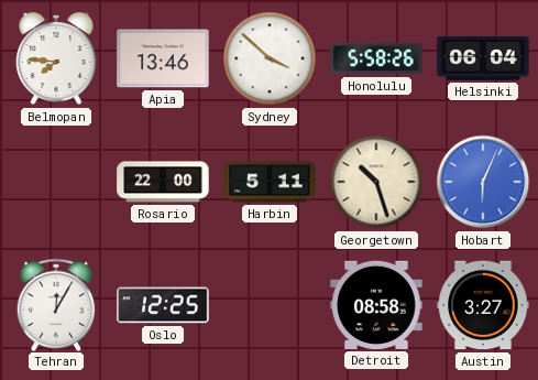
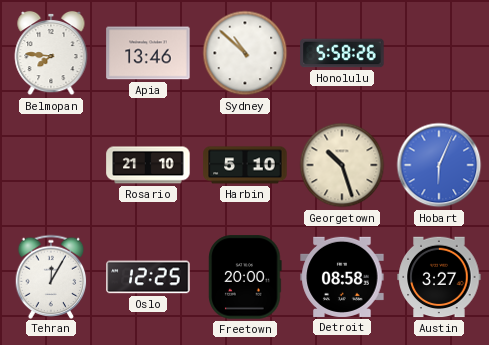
Sydney: 3:52 -> 10:52
Helsinki: 06:04 -> none
Rosario: 22:00 -> 21:10
Harbin: 5:11 -> 5:10
Freetown: none -> 20:00
